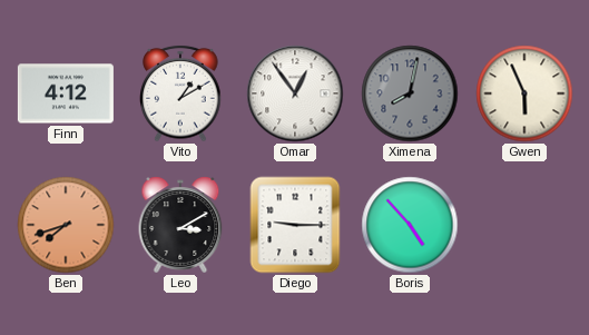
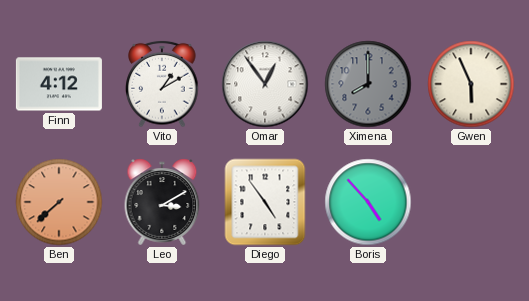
Ximena: 8:02 -> 8:00
Ben: 7:42 -> 7:38
Diego: 9:15 -> 4:54
